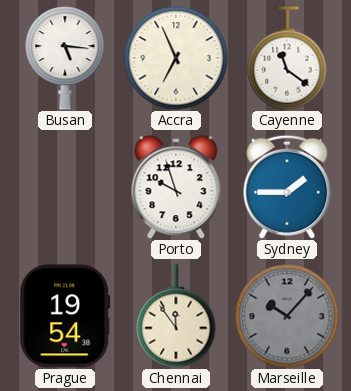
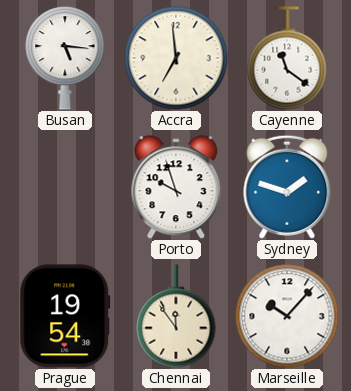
Accra: 6:56 -> 6:59
Sydney: 1:45 -> 1:48
Marseille dial: grey -> white
